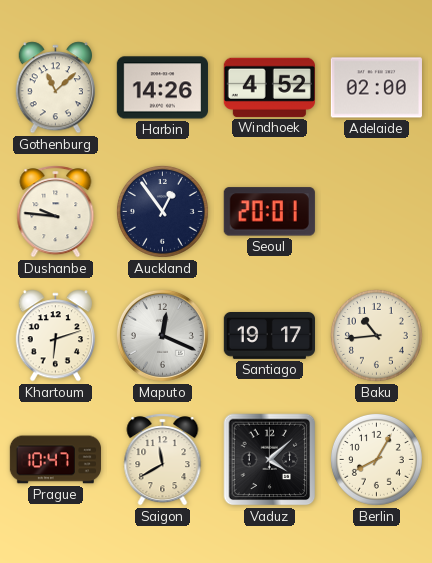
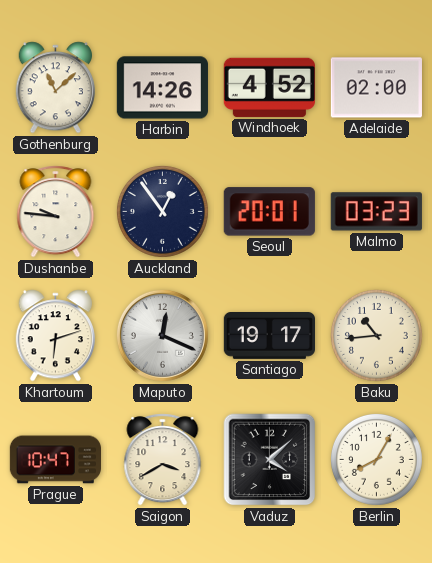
Malmo: none -> 03:23
Saigon: 11:40 -> 3:40
